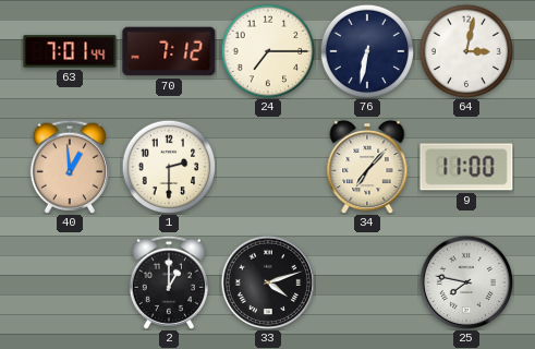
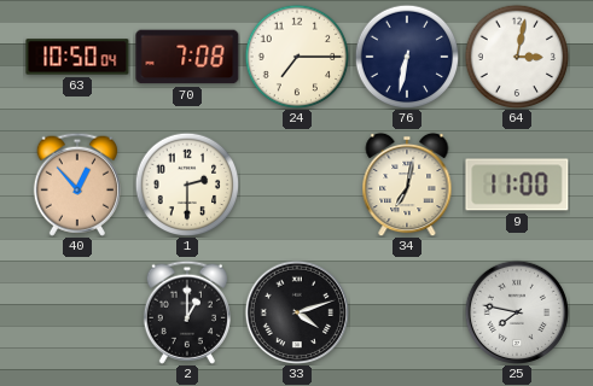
63: 7:01 -> 10:50
70: 7:12 -> 7:08
40: 12:59 -> 12:53
34: 7:07 -> 7:02
